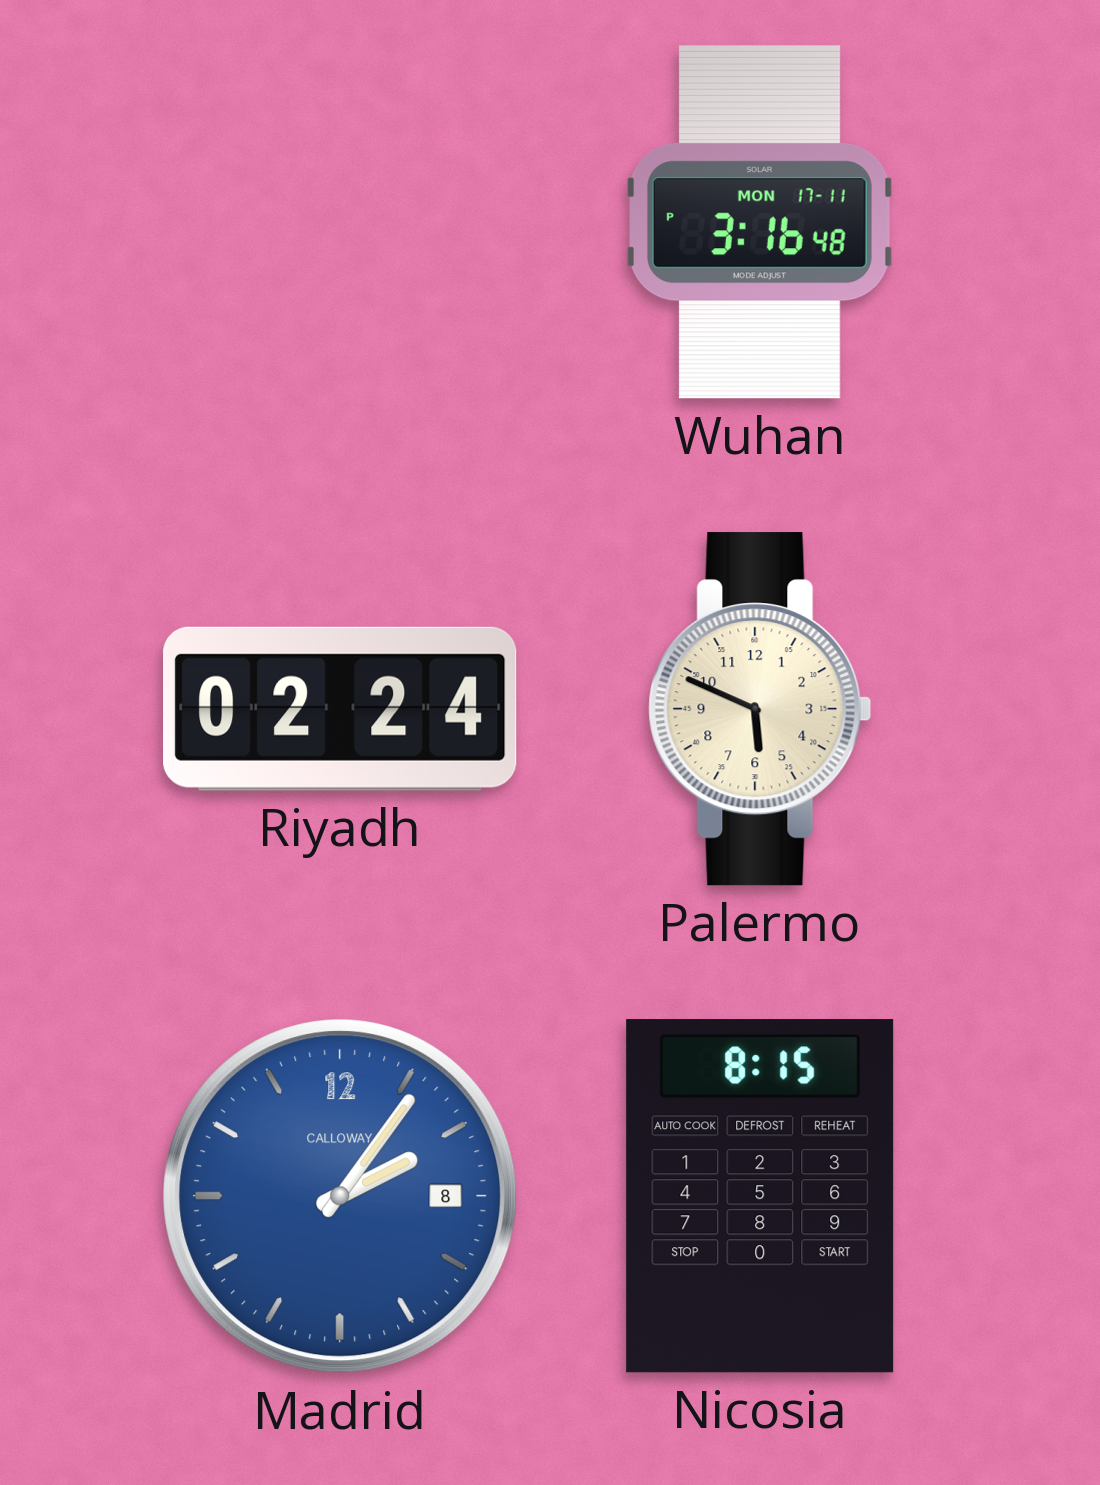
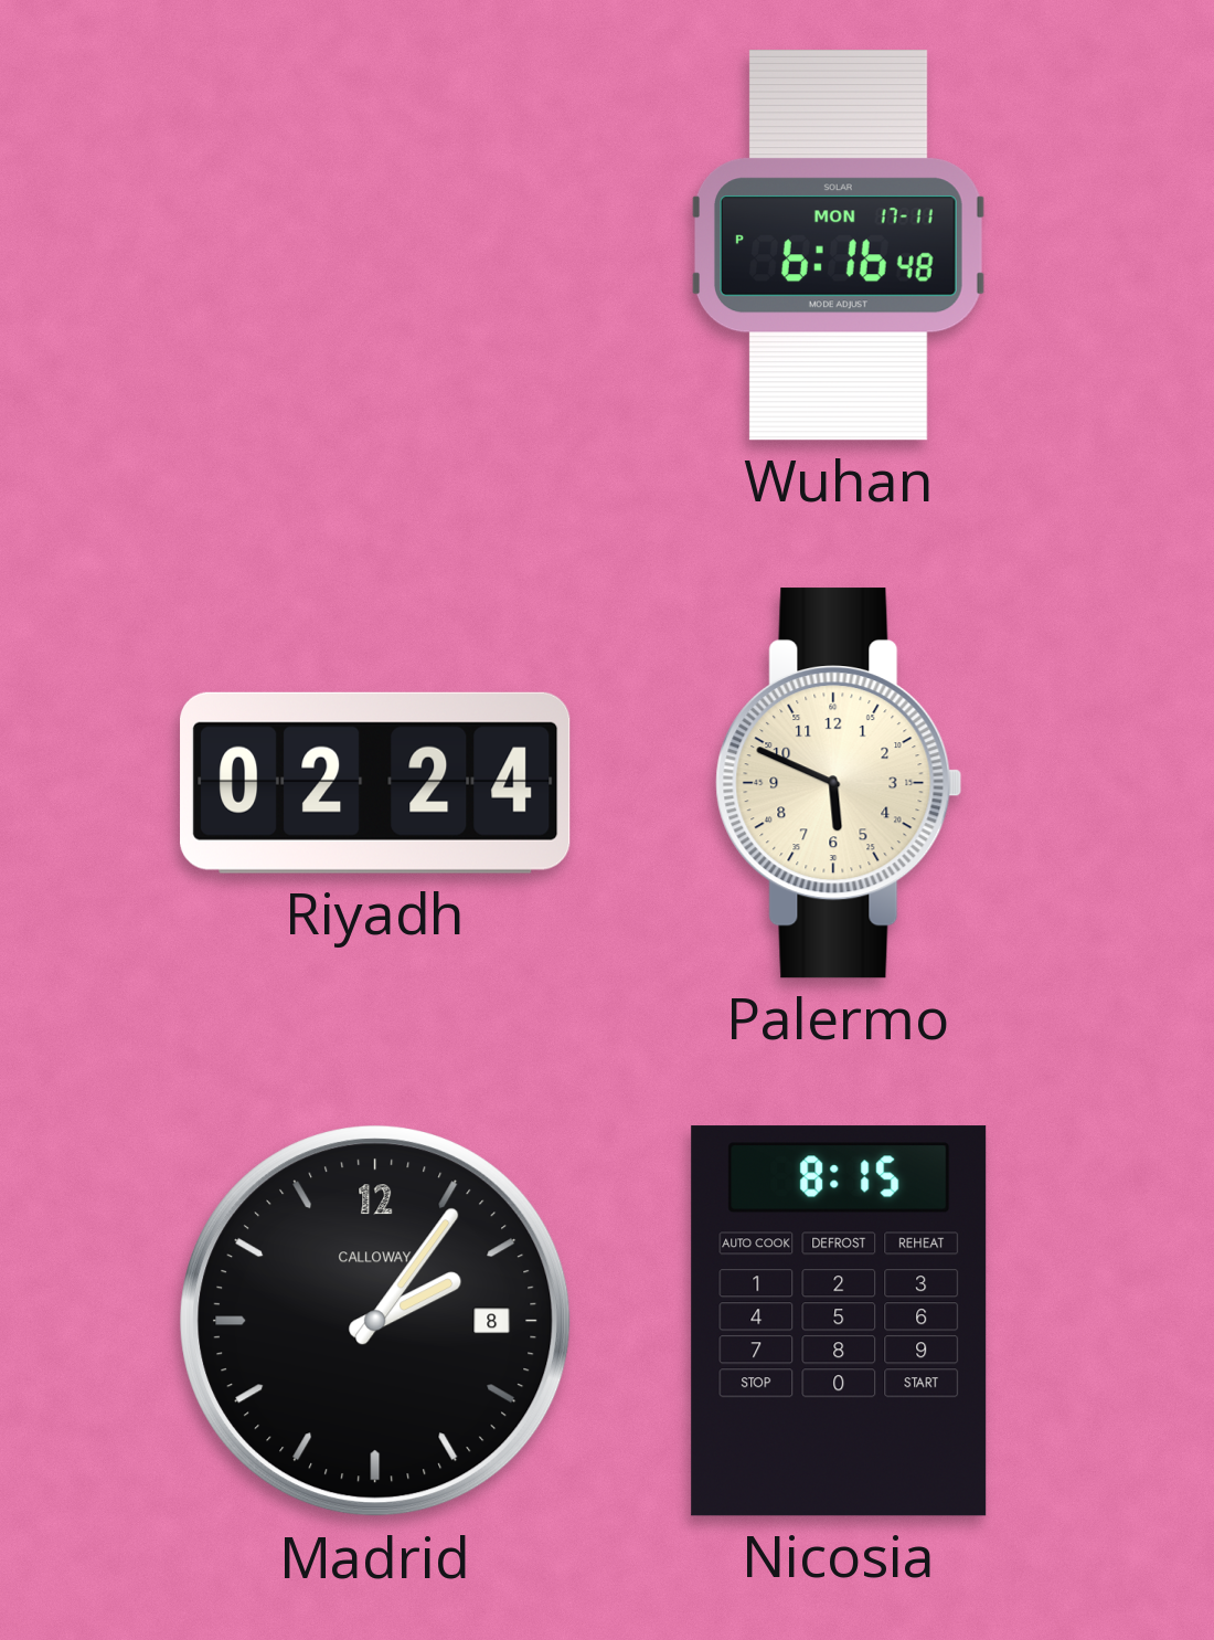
Wuhan: 3:16 -> 6:16
Madrid dial: blue -> black
